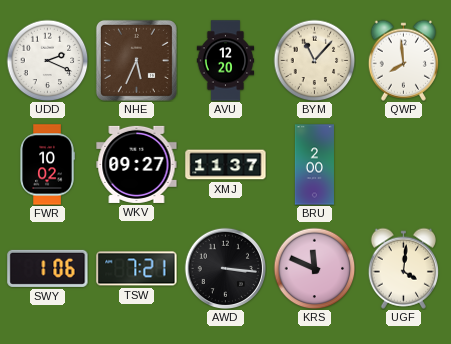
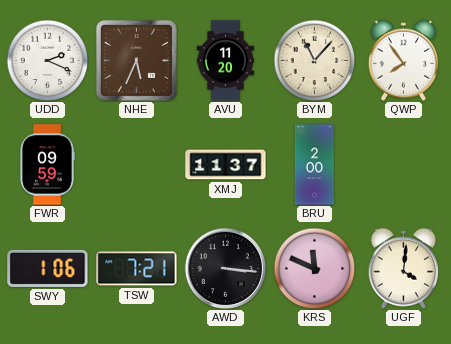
AVU: 12:20 -> 11:20
QWP: 7:59 -> 7:54
FWR: 10:02 -> 09:59
WKV: 09:27 -> none
